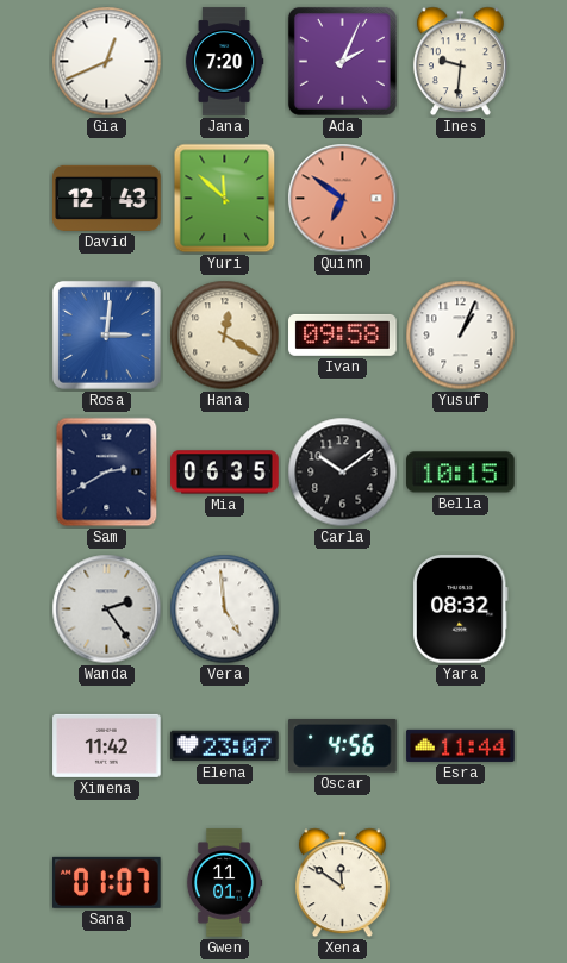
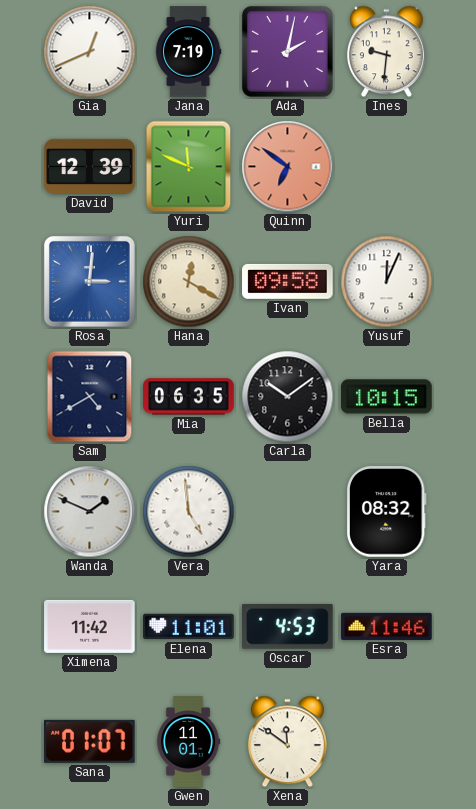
Jana: 7:20 -> 7:19
Ada: 2:04 -> 2:02
David: 12:43 -> 12:39
Yuri: 11:52 -> 11:49
Yusuf: 1:04 -> 12:04
Sam: 2:40 -> 4:40
Wanda: 2:24 -> 1:49
Elena: 23:07 -> 11:01
Oscar: 4:56 -> 4:53
Esra: 11:44 -> 11:46
